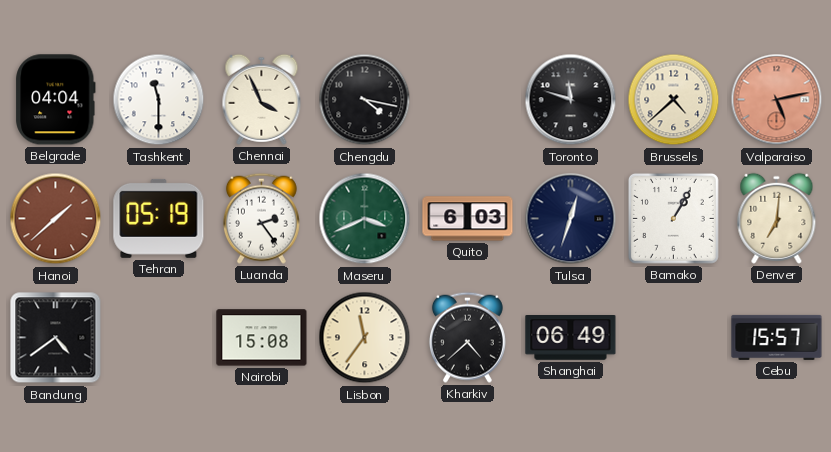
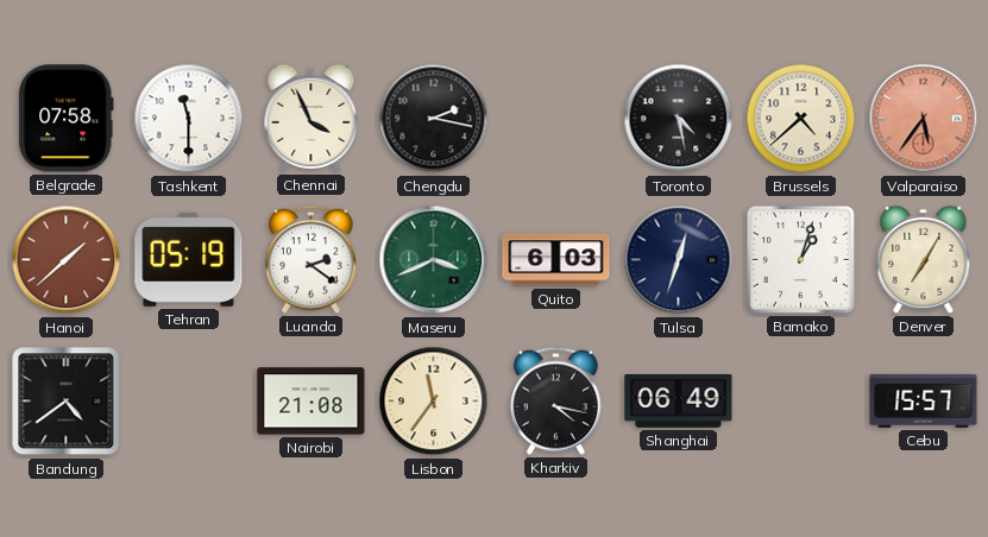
Belgrade: 04:04 -> 07:58
Chengdu: 4:17 -> 2:17
Toronto: 11:48 -> 4:28
Valparaiso: 5:13 -> 5:36
Luanda: 2:24 -> 2:21
Bamako: 1:05 -> 1:03
Denver: 7:01 -> 7:05
Nairobi: 15:08 -> 21:08
Kharkiv: 4:38 -> 4:17
